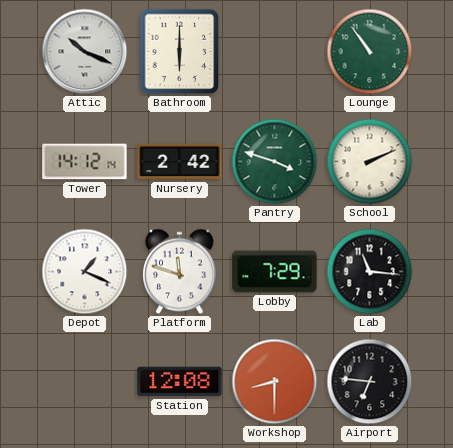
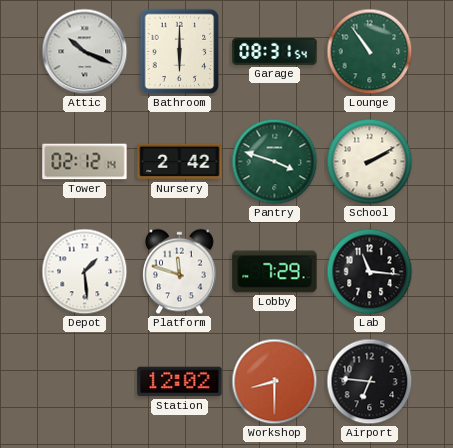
Garage: none -> 08:31
Tower: 14:12 -> 02:12
School: 2:11 -> 2:10
Depot: 1:19 -> 1:29
Station: 12:08 -> 12:02
